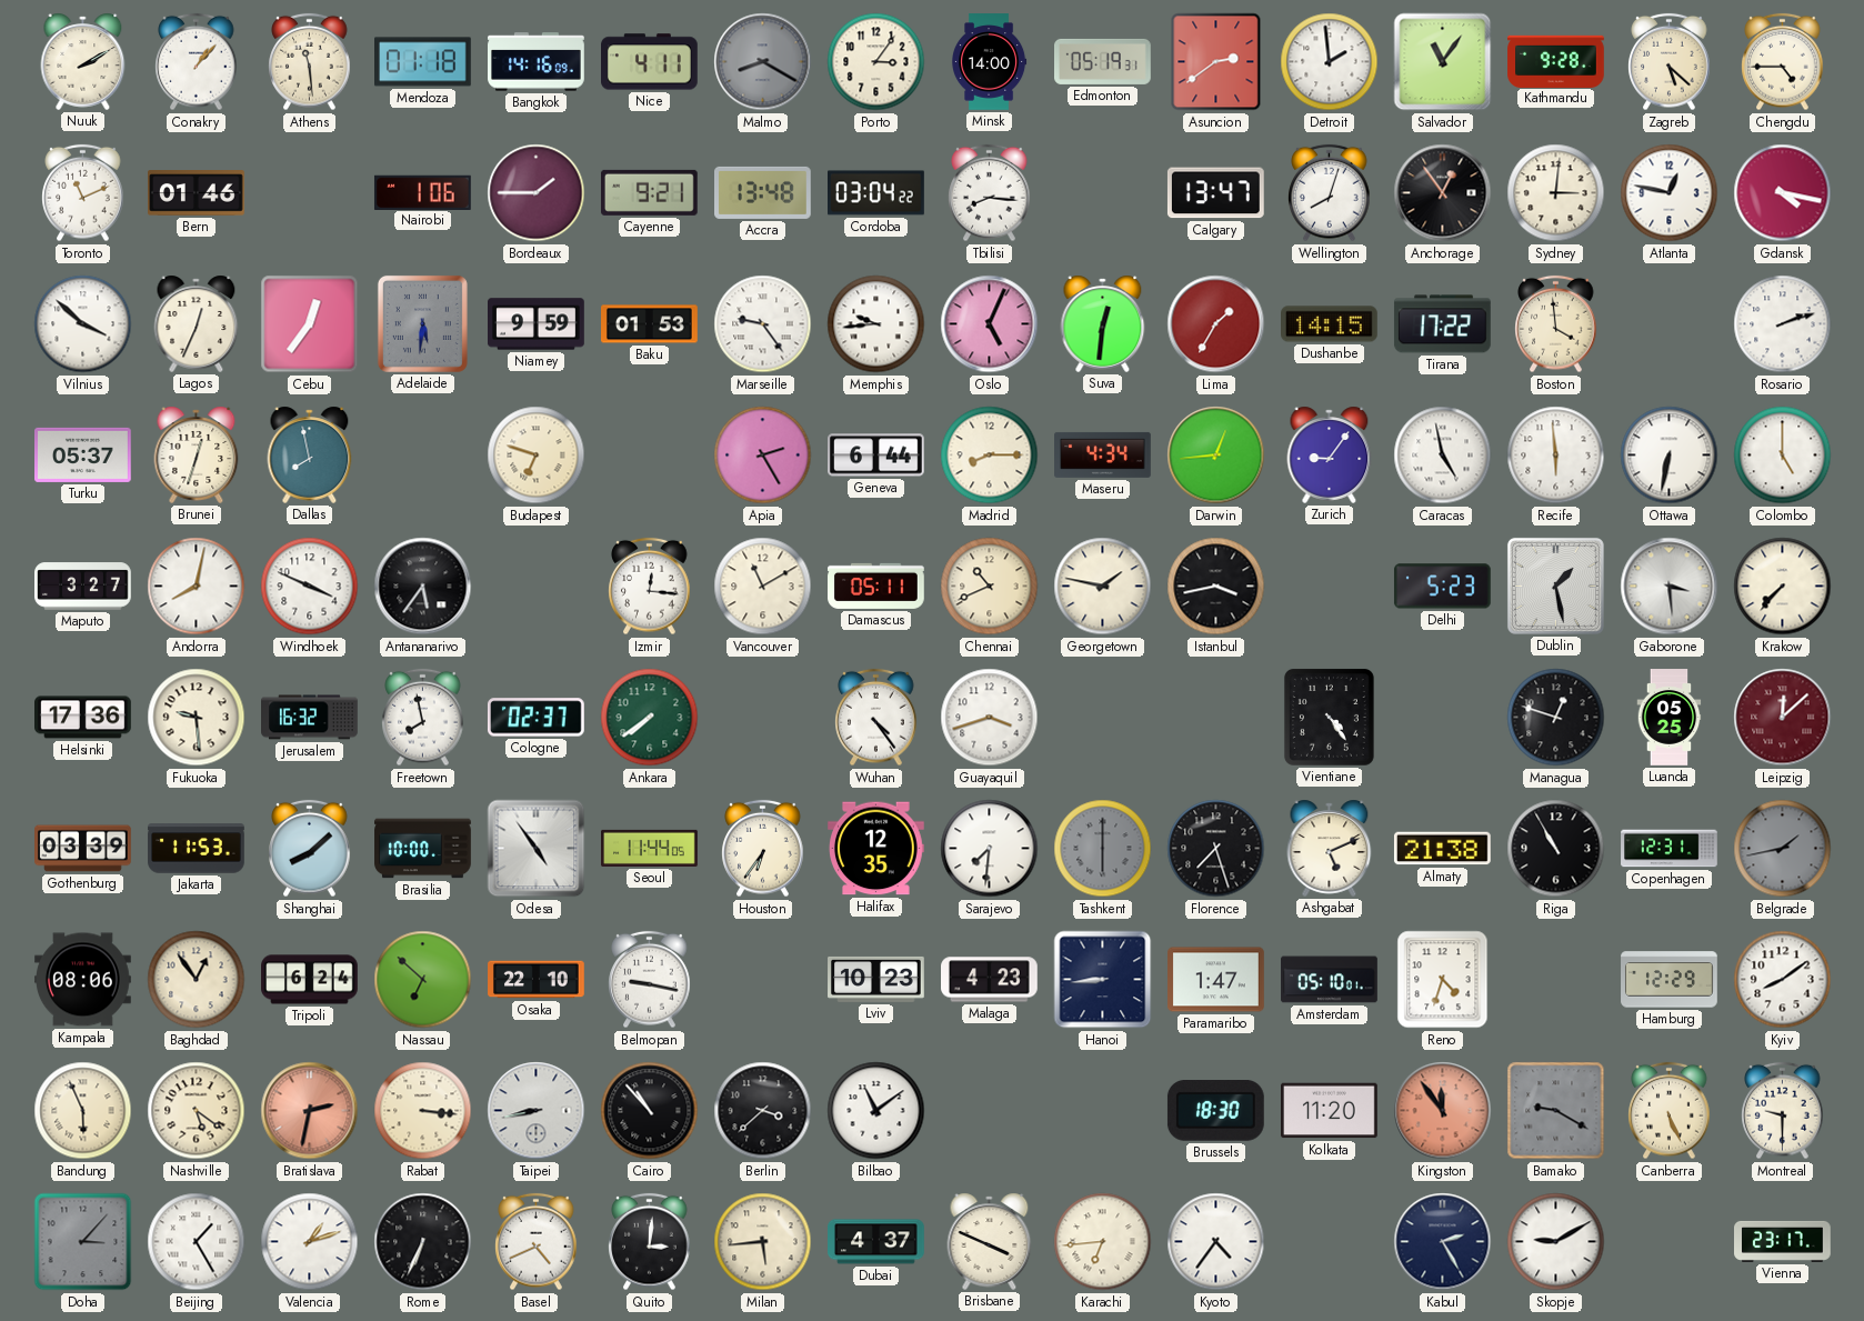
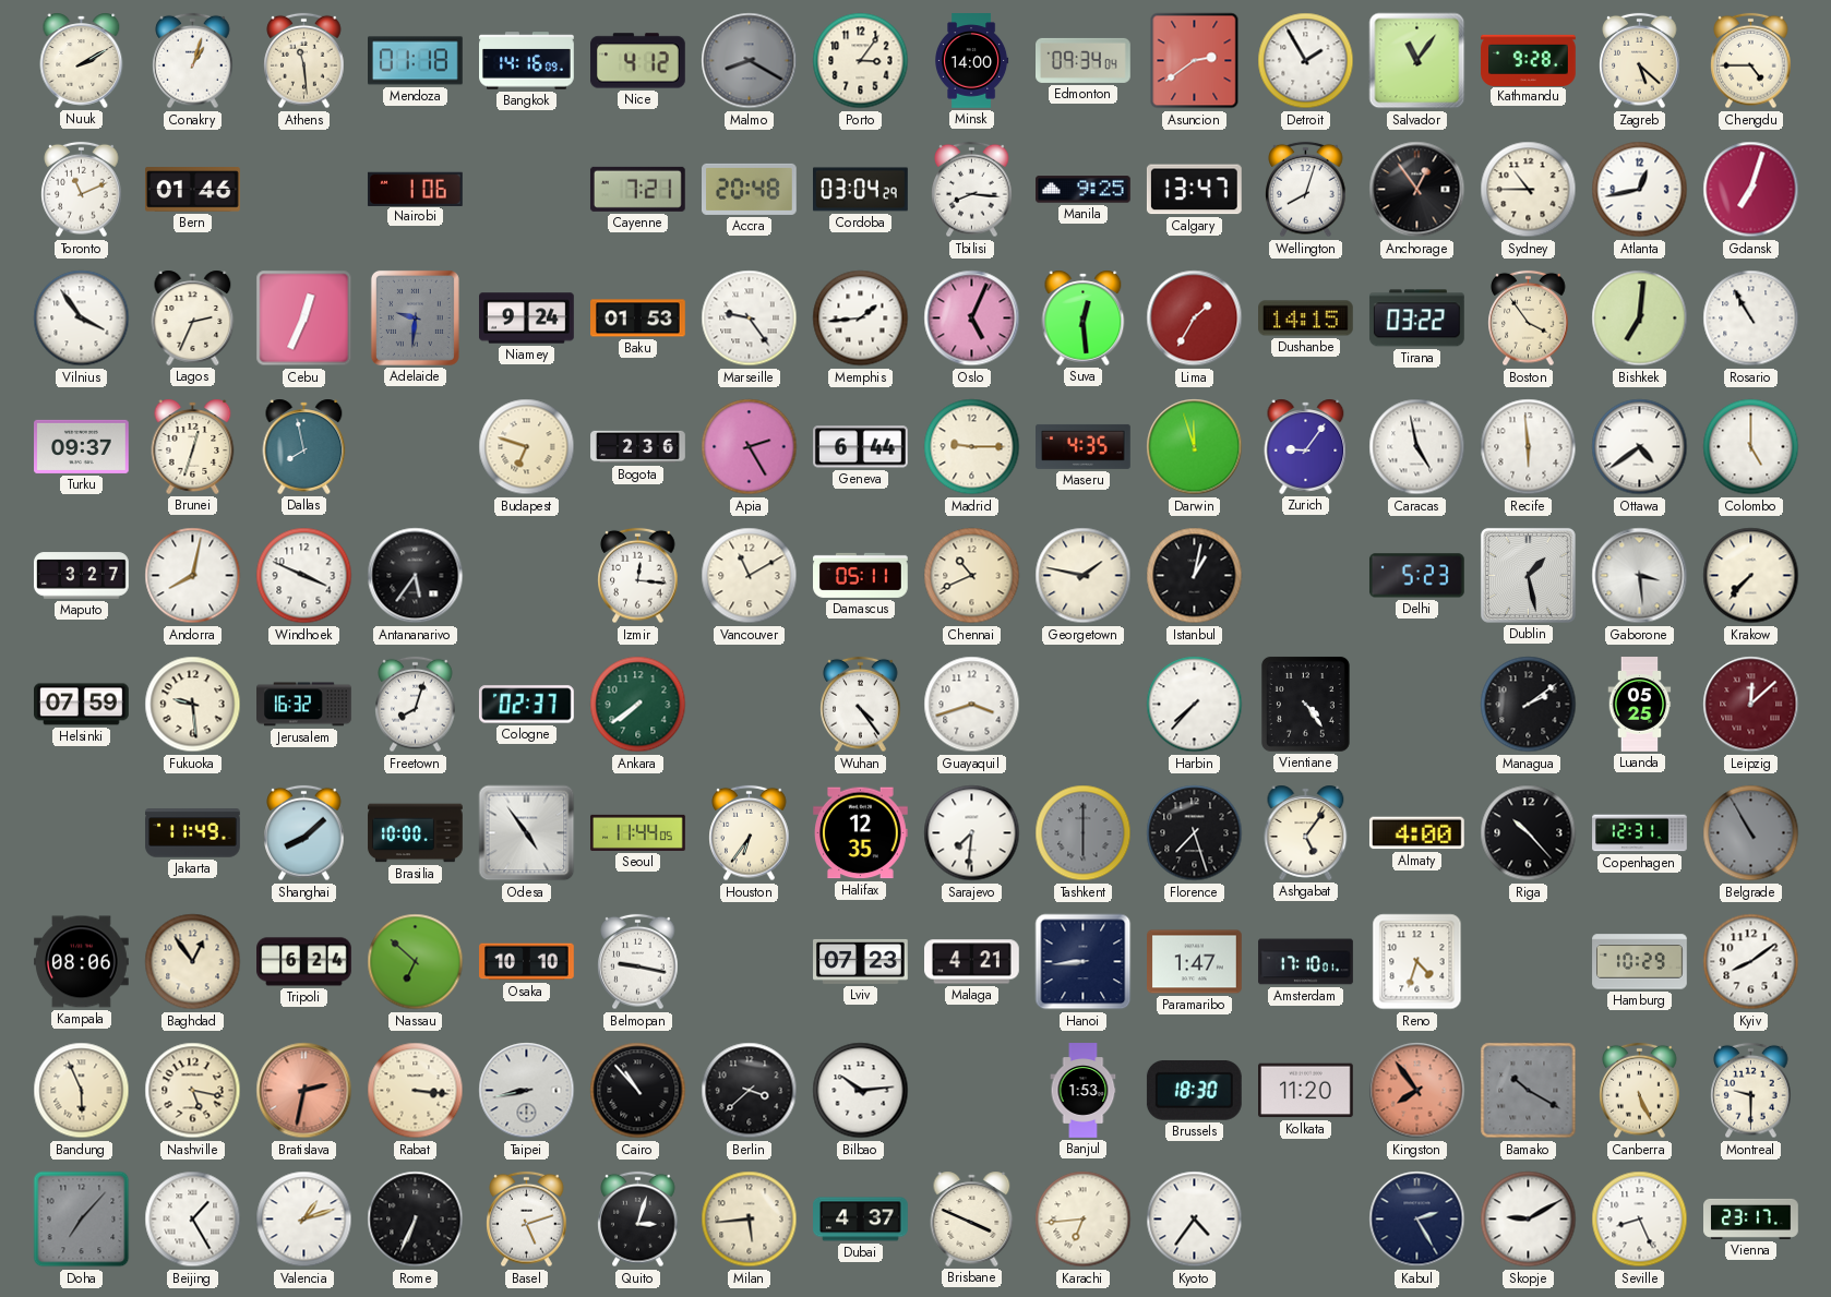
Conakry: 1:07 -> 1:03
Nice: 4:11 -> 4:12
Edmonton: 05:19 -> 09:34
Detroit: 1:59 -> 1:55
Bordeaux: 1:45 -> none
Cayenne: 9:21 -> 7:21
Accra: 13:48 -> 20:48
Cordoba: 03:04:22 -> 03:04:29
Manila: none -> 9:25
Sydney: 3:01 -> 10:45
Atlanta: 12:47 -> 12:43
Gdansk: 4:17 -> 7:03
Vilnius: 3:52 -> 3:54
Lagos: 12:34 -> 2:34
Cebu: 12:36 -> 12:34
Adelaide: 5:31 -> 9:31
Niamey: 9:59 -> 9:24
Memphis: 9:44 -> 1:44
Suva: 12:31 -> 12:29
Tirana: 17:22 -> 03:22
Boston: 3:59 -> 3:54
Bishkek: none -> 7:01
Rosario: 2:12 -> 10:55
Turku: 05:37 -> 09:37
Bogota: none -> 2:36
Madrid: 8:15 -> 9:15
Maseru: 4:34 -> 4:35
Darwin: 12:44 -> 11:57
Ottawa: 6:32 -> 4:39
Istanbul: 3:43 -> 1:02
Helsinki: 17:36 -> 07:59
Freetown: 7:58 -> 8:03
Harbin: none -> 7:37
Managua: 12:48 -> 2:09
Gothenburg: 03:39 -> none
Jakarta: 11:53 -> 11:49
Ashgabat: 5:11 -> 5:06
Almaty: 21:38 -> 4:00
Riga: 10:55 -> 10:23
Belgrade: 1:43 -> 10:55
Osaka: 22:10 -> 10:10
Lviv: 10:23 -> 07:23
Malaga: 4:23 -> 4:21
Amsterdam: 05:10 -> 17:10
Hamburg: 12:29 -> 10:29
Nashville: 5:21 -> 5:17
Bilbao: 11:09 -> 10:14
Banjul: none -> 1:53
Kingston: 11:54 -> 7:54
Bamako: 9:20 -> 10:20
Doha: 3:07 -> 7:07
Basel: 4:41 -> 5:12
Quito: 3:01 -> 3:03
Seville: none -> 8:26
